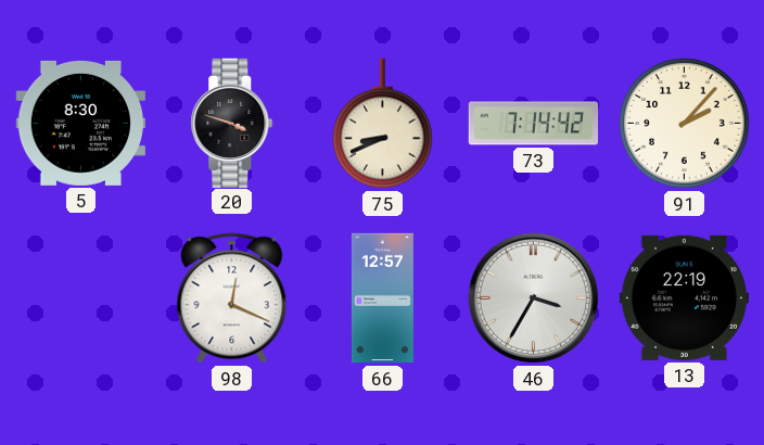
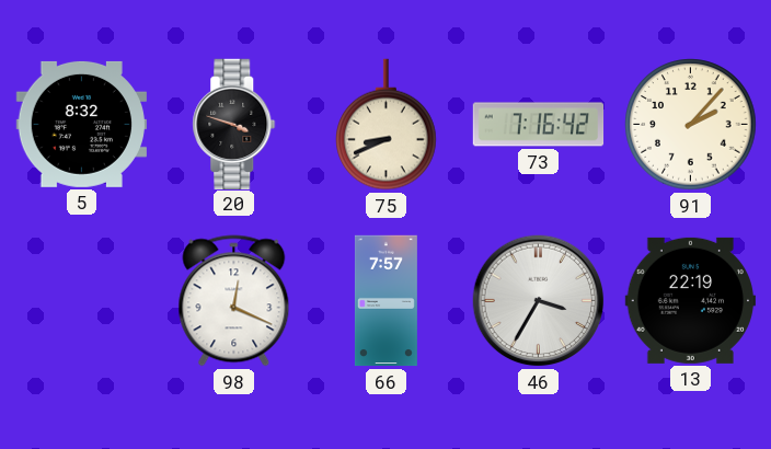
5: 8:30 -> 8:32
73: 7:14 -> 7:16
66: 12:57 -> 7:57
